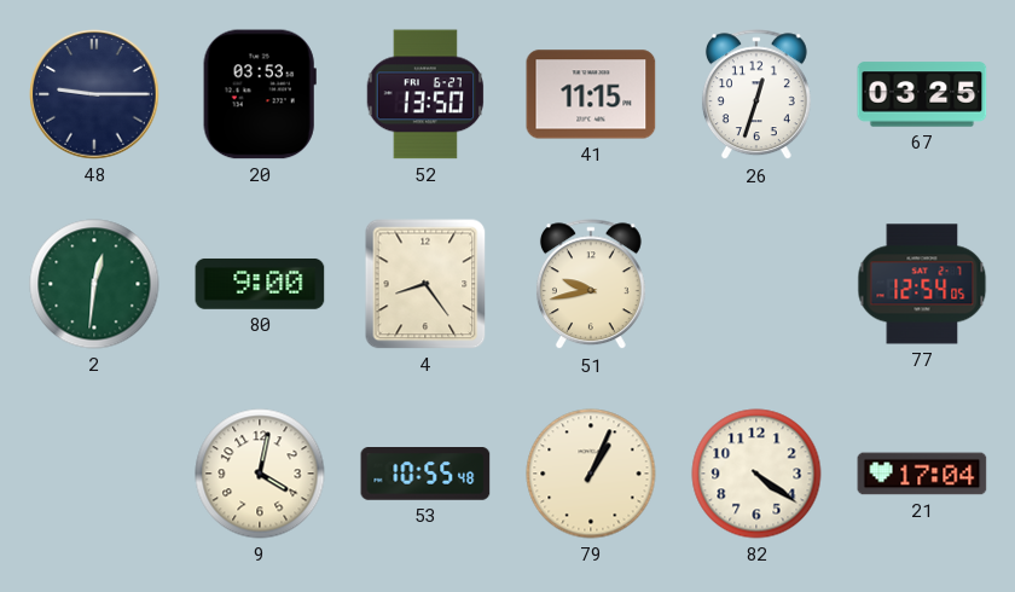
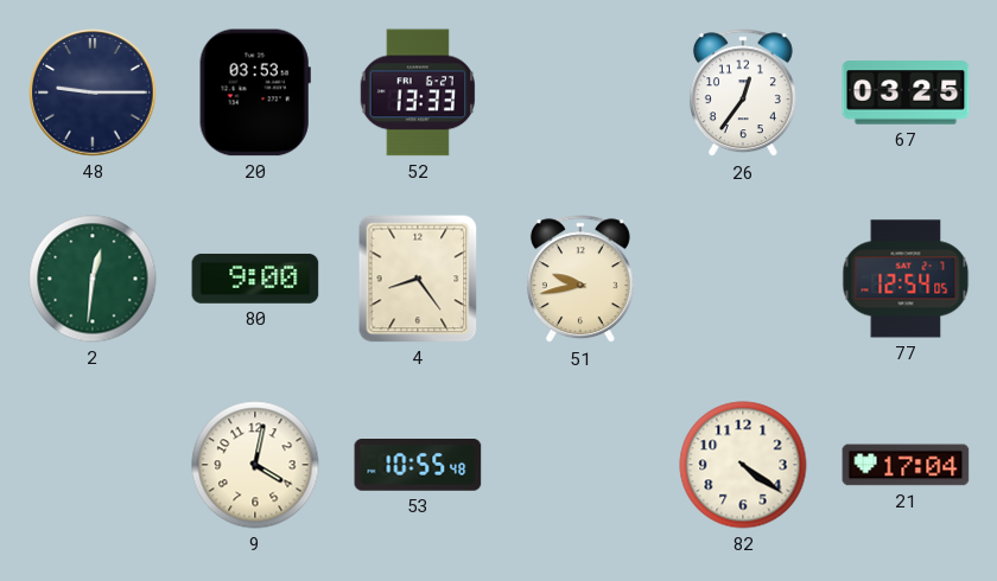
52: 13:50 -> 13:33
41: 11:15 -> none
26: 12:33 -> 12:36
79: 1:04 -> none
